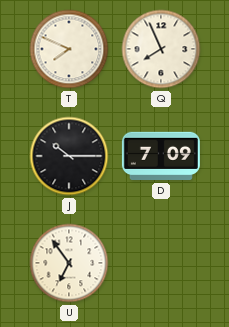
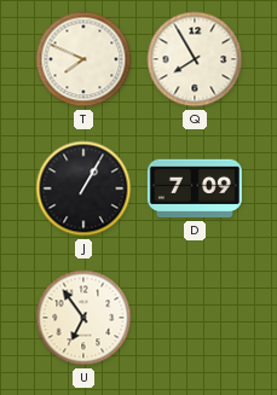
Q: 7:56 -> 7:55
J: 10:15 -> 1:05
